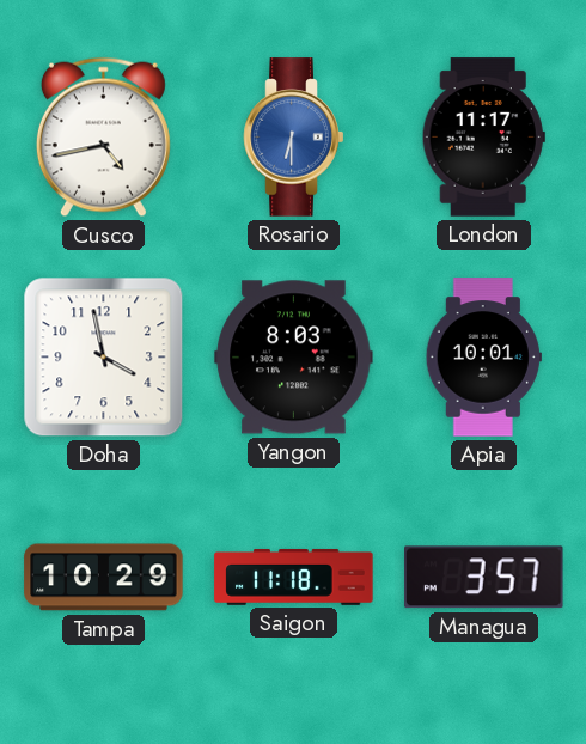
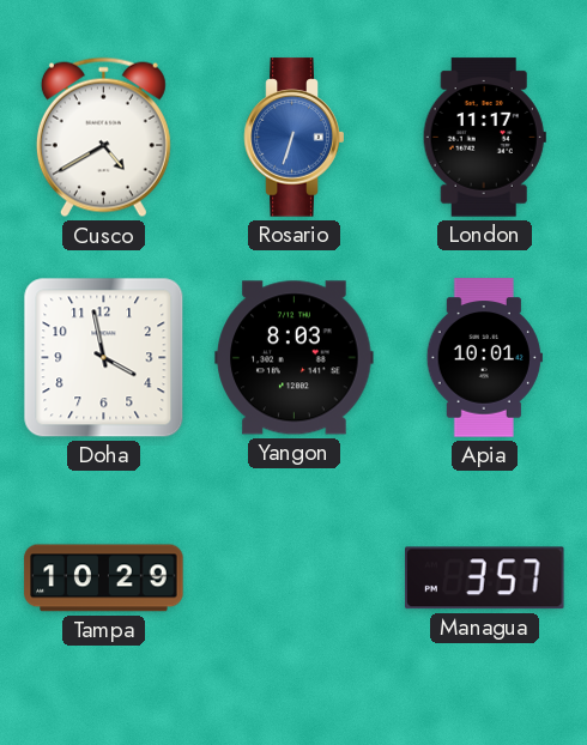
Cusco: 4:43 -> 4:40
Rosario: 6:30 -> 6:33
Saigon: 11:18 -> none
